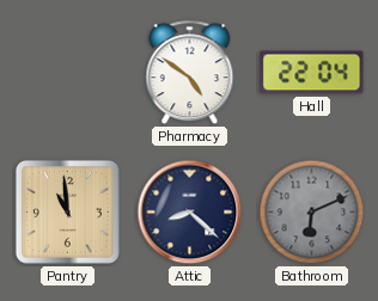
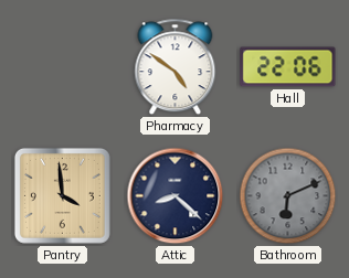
Hall: 22:04 -> 22:06
Pantry: 10:59 -> 3:59
